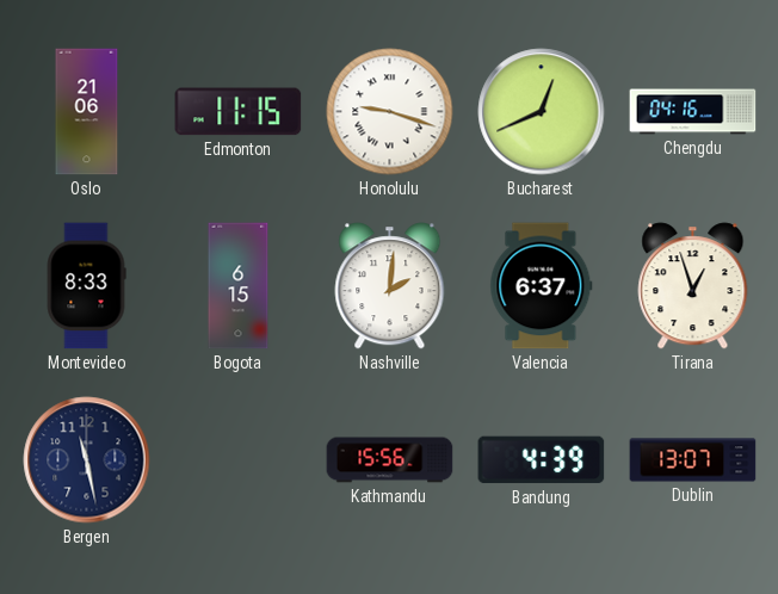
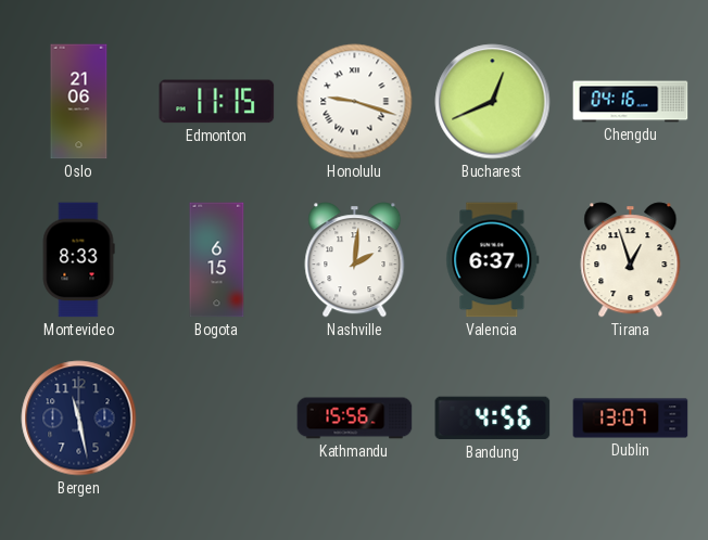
Bandung: 4:39 -> 4:56
